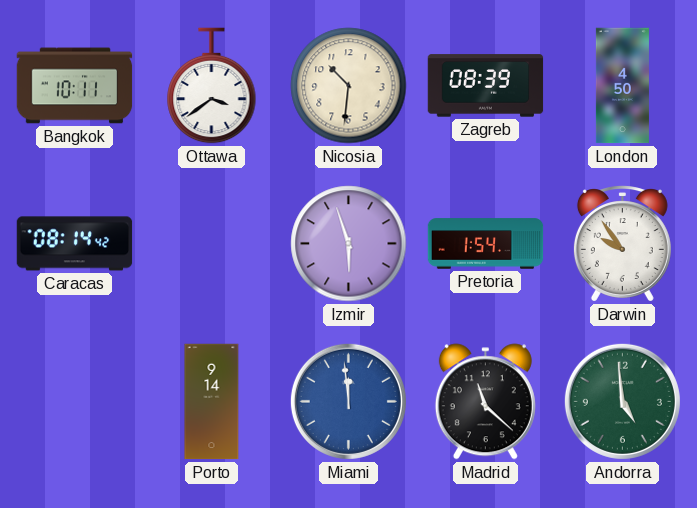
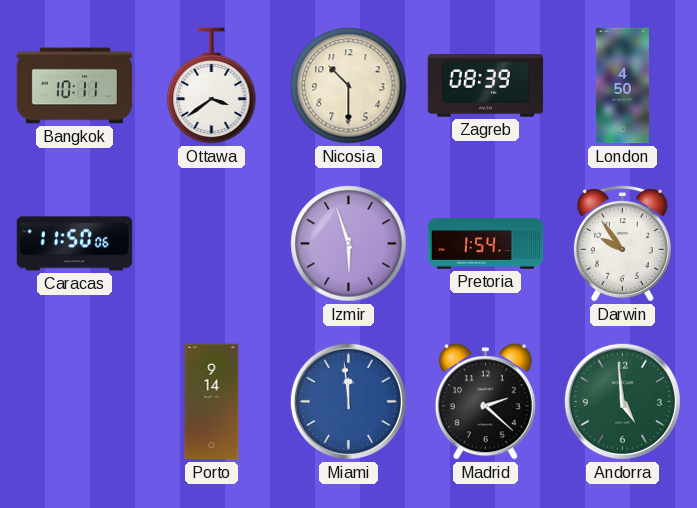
Nicosia: 10:31 -> 10:30
Caracas: 08:14 -> 11:50
Madrid: 11:22 -> 2:22
